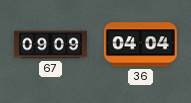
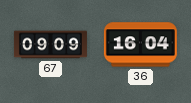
36: 04:04 -> 16:04
